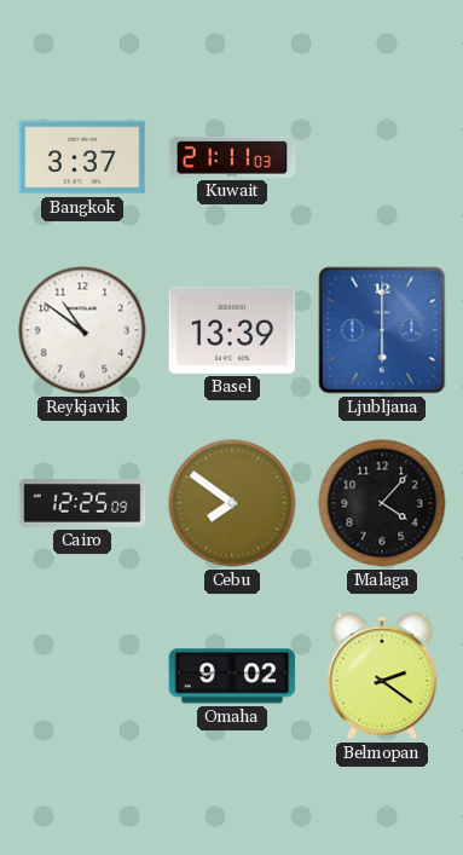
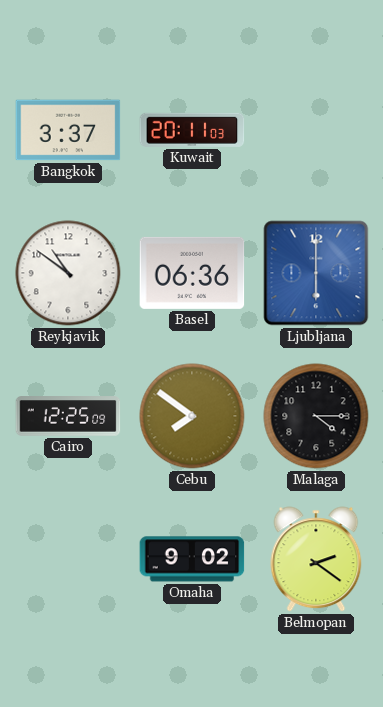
Kuwait: 21:11 -> 20:11
Basel: 13:39 -> 06:36
Malaga: 4:07 -> 4:15
